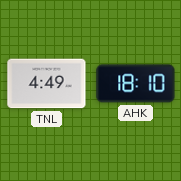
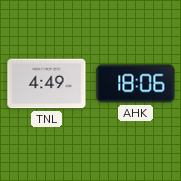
AHK: 18:10 -> 18:06
